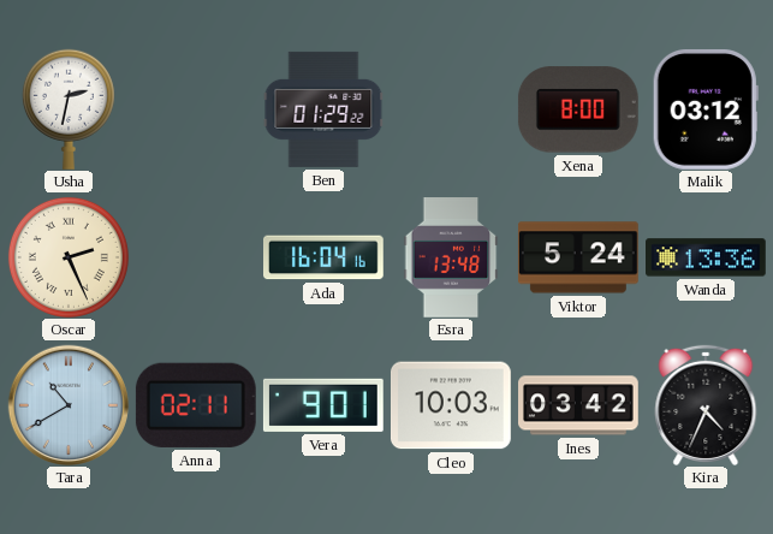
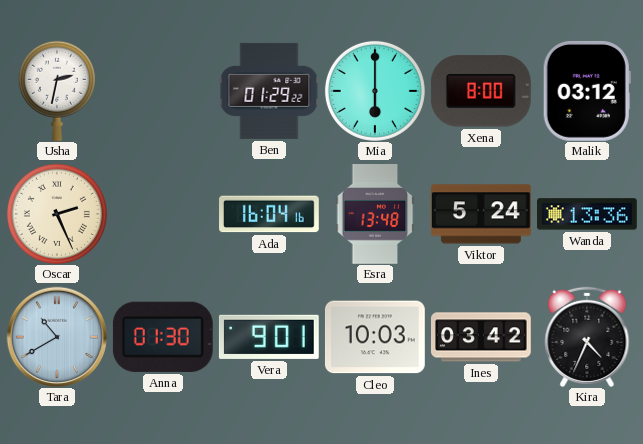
Mia: none -> 6:00
Anna: 02:11 -> 01:30
